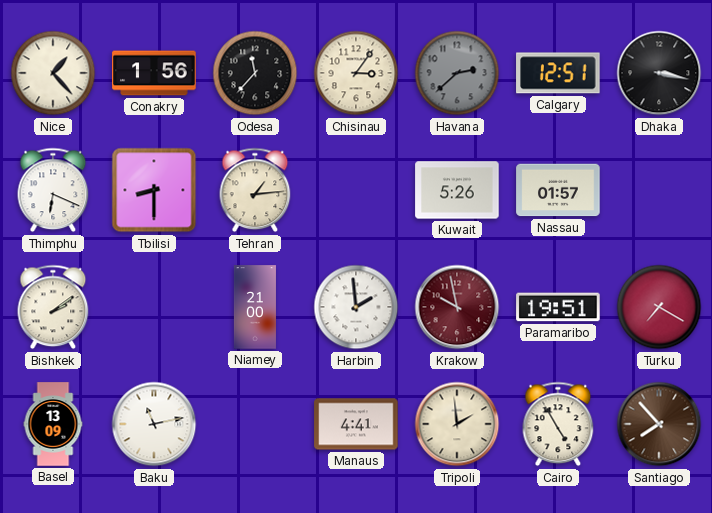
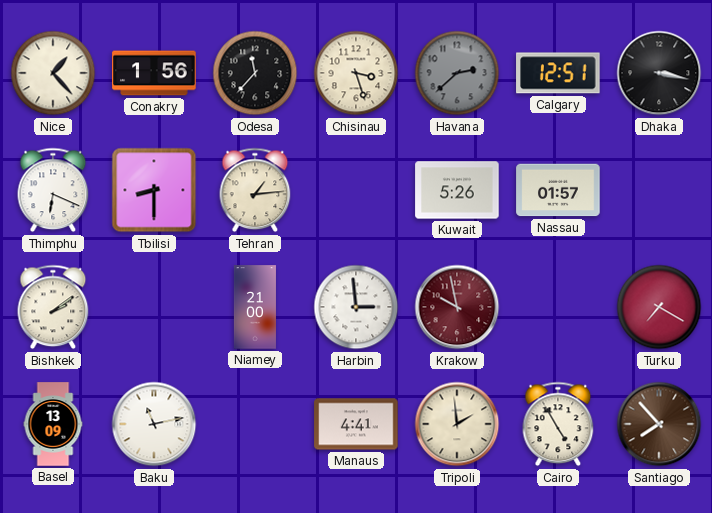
Chisinau: 3:06 -> 3:27
Harbin: 1:59 -> 2:59
Paramaribo: 19:51 -> none
